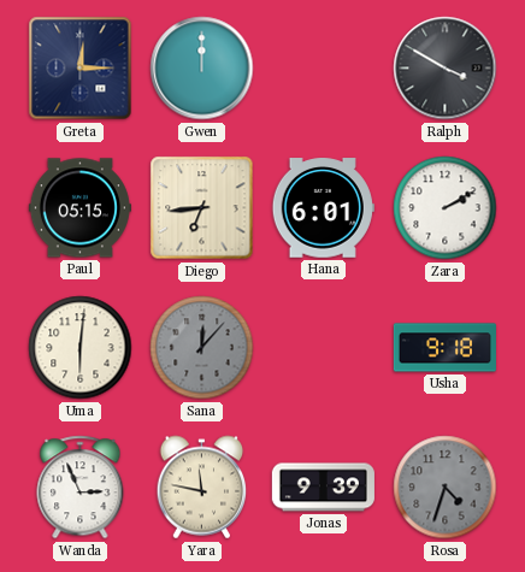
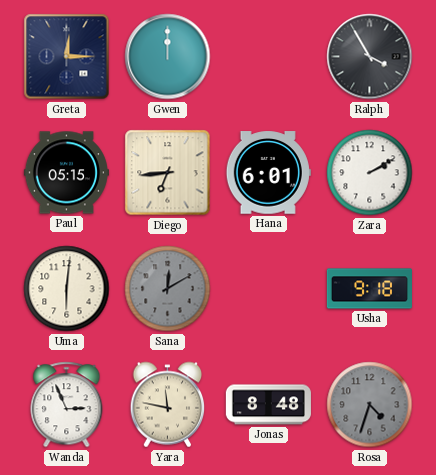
Ralph: 3:50 -> 3:55
Sana: 12:07 -> 12:10
Jonas: 9:39 -> 8:48
